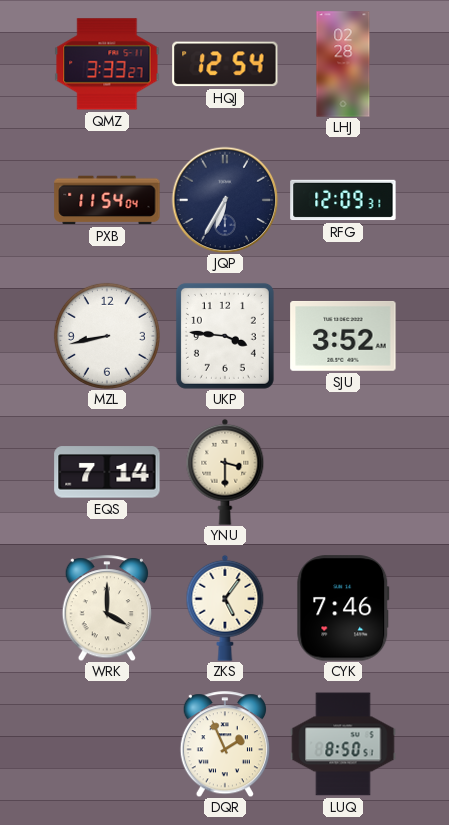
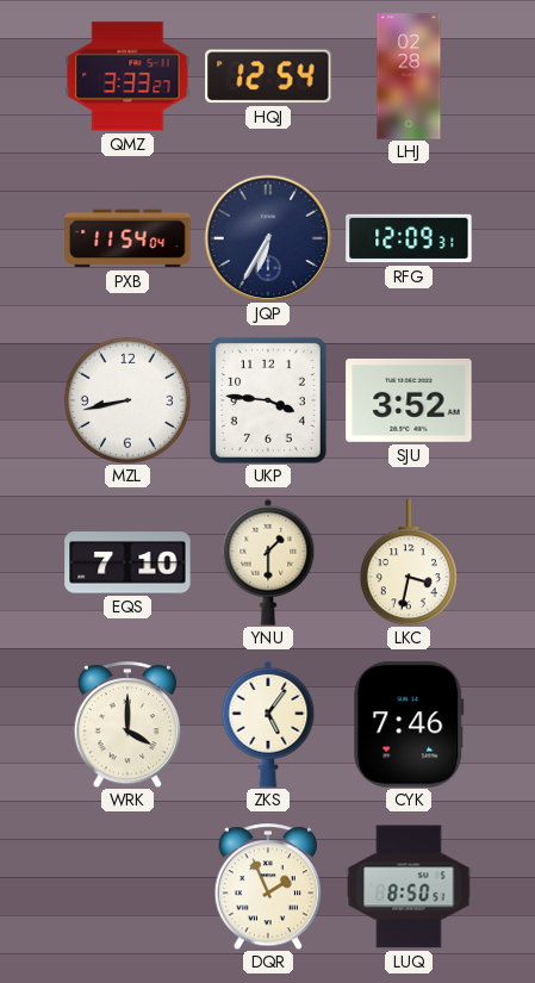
EQS: 7:14 -> 7:10
YNU: 3:30 -> 1:30
LKC: none -> 3:32
